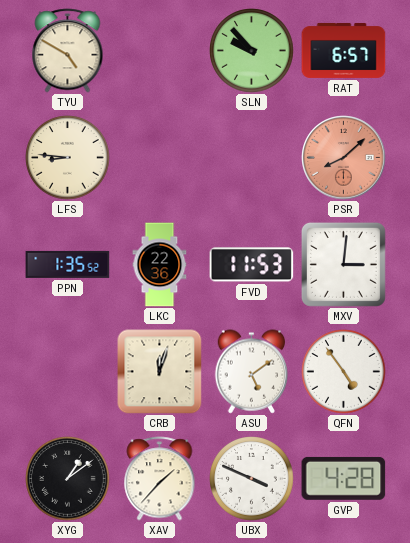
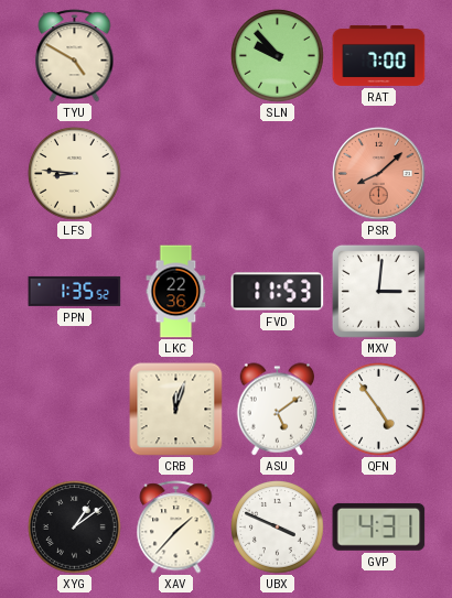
RAT: 6:57 -> 7:00
GVP: 4:28 -> 4:31
